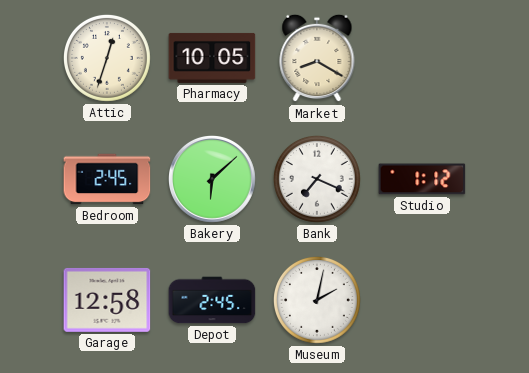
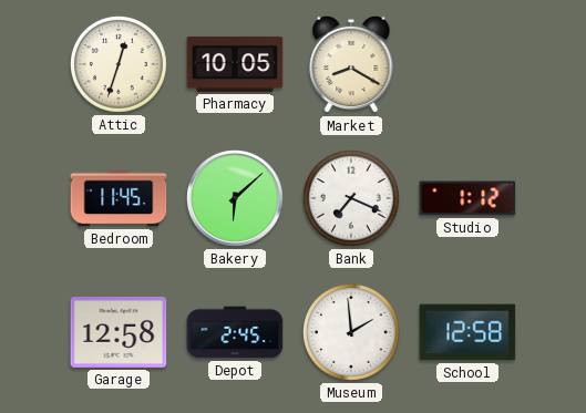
Bedroom: 2:45 -> 11:45
Museum: 2:02 -> 1:59
School: none -> 12:58
